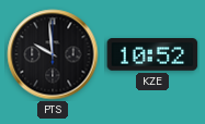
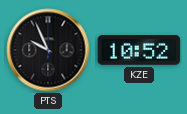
PTS: 9:59 -> 9:56
